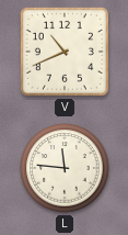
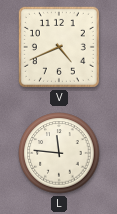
V: 10:41 -> 4:41
